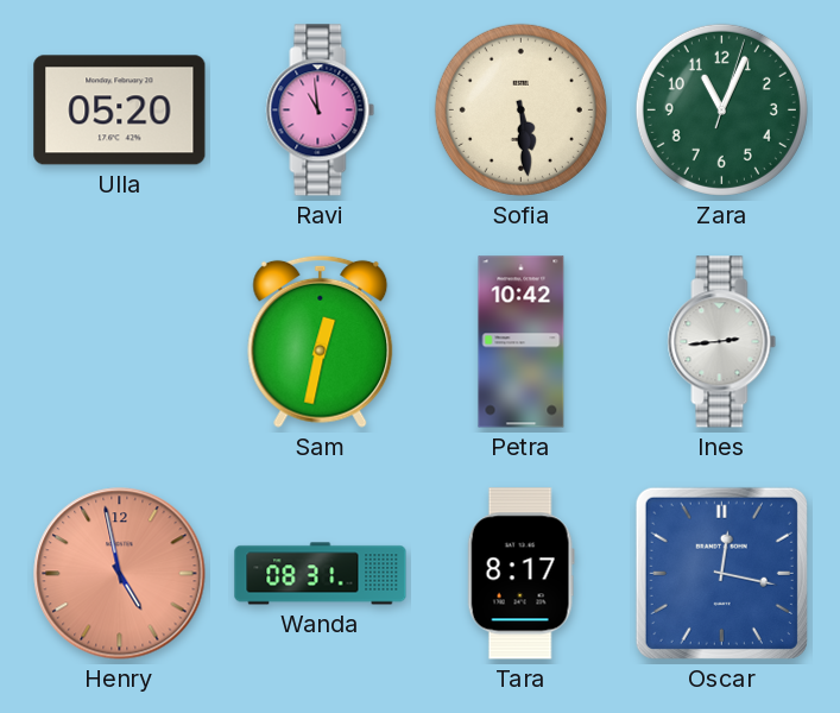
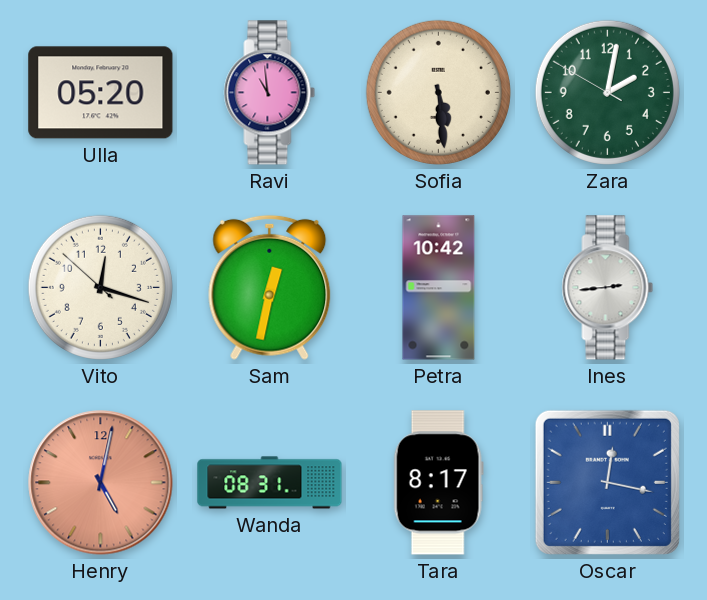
Zara: 11:04 -> 2:01
Vito: none -> 12:17
Henry: 4:58 -> 5:02
